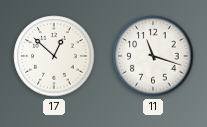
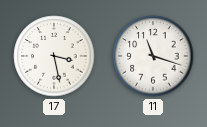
17: 12:52 -> 3:28
